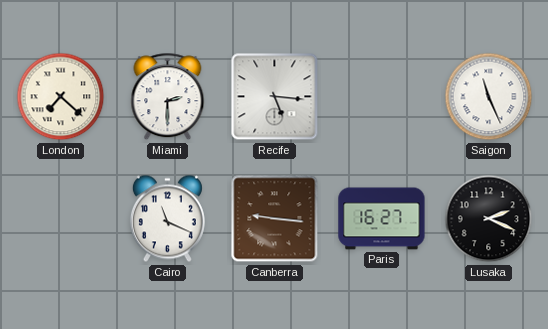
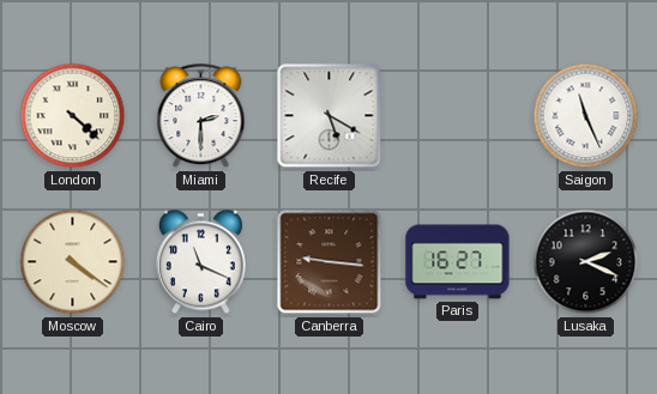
London: 7:22 -> 4:22
Recife: 5:16 -> 5:20
Moscow: none -> 4:21
